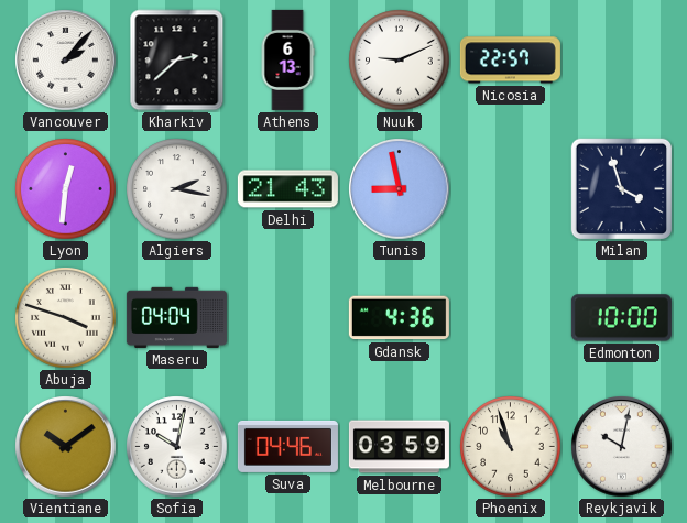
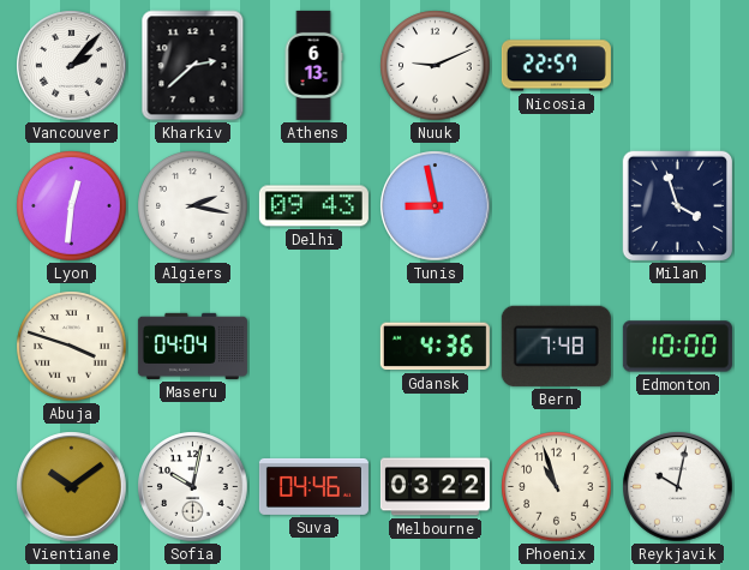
Delhi: 21:43 -> 09:43
Bern: none -> 7:48
Melbourne: 03:59 -> 03:22
